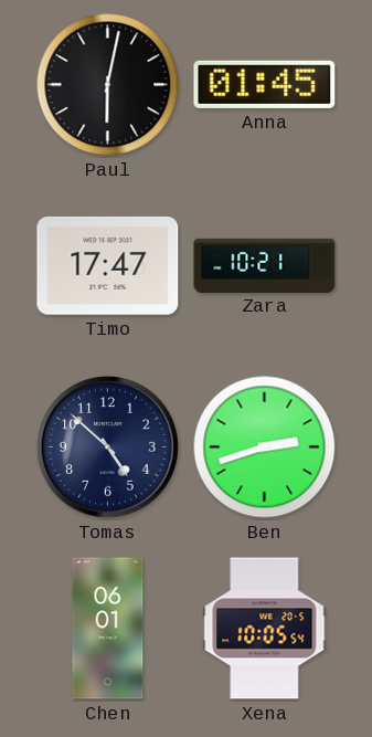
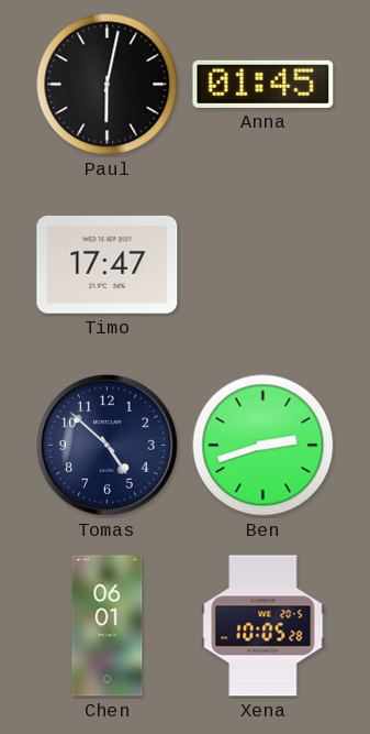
Zara: 10:21 -> none
Xena: 10:05:54 -> 10:05:28
